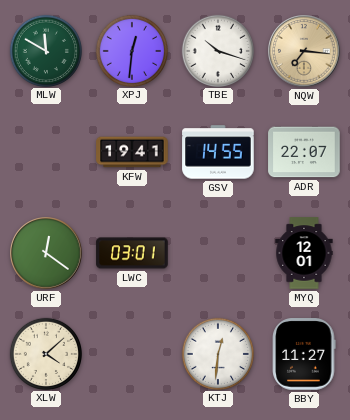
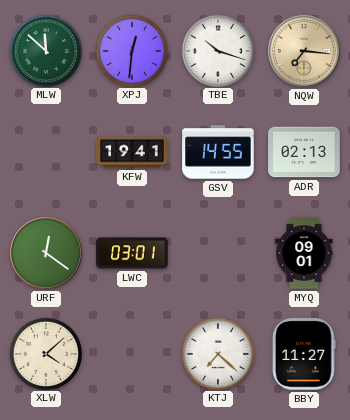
MLW: 11:50 -> 11:52
ADR: 22:07 -> 02:13
MYQ: 12:01 -> 09:01
KTJ: 12:31 -> 7:22
